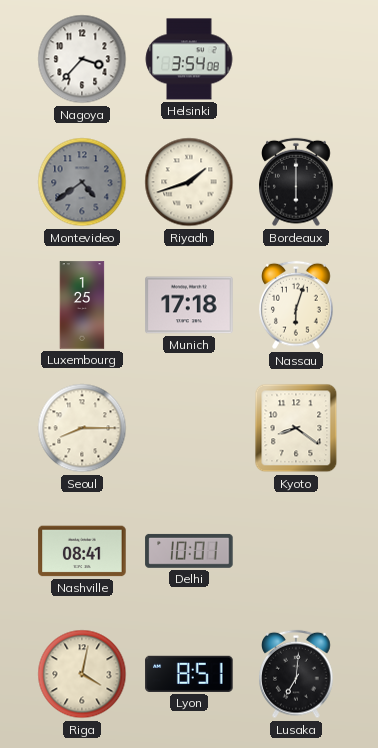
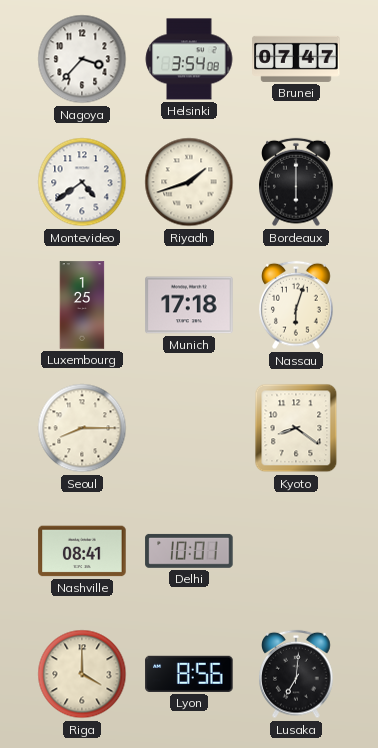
Brunei: none -> 07:47
Montevideo dial: grey -> white
Riga: 4:02 -> 4:00
Lyon: 8:51 -> 8:56
